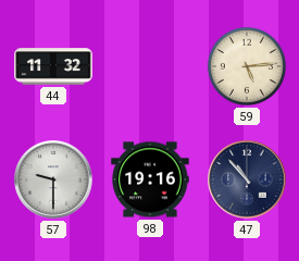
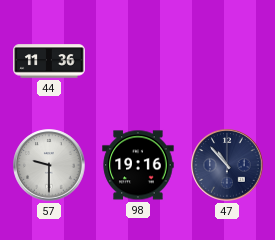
44: 11:32 -> 11:36
59: 5:14 -> none
